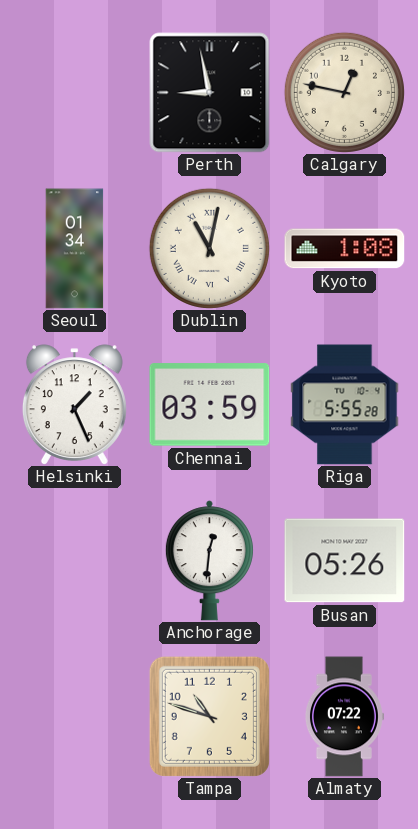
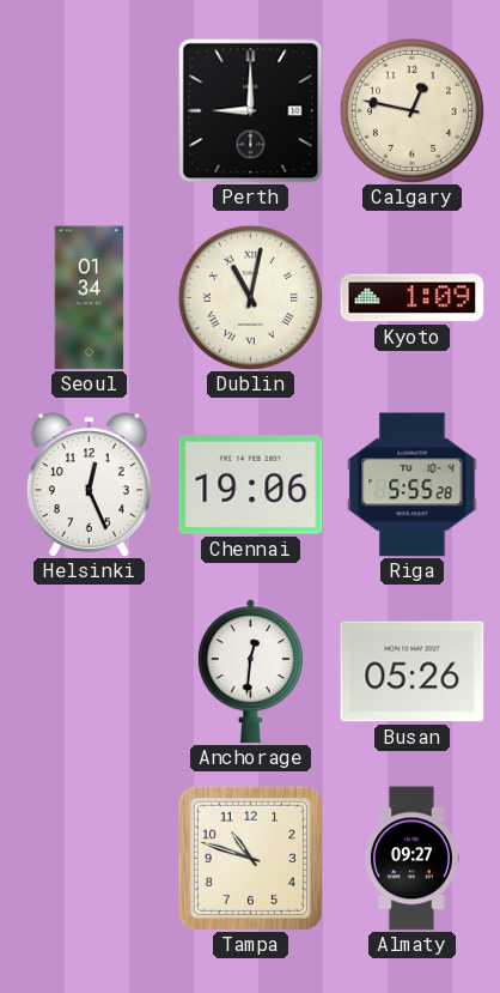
Perth: 8:58 -> 9:00
Kyoto: 1:08 -> 1:09
Helsinki: 1:26 -> 12:26
Chennai: 03:59 -> 19:06
Almaty: 07:22 -> 09:27
